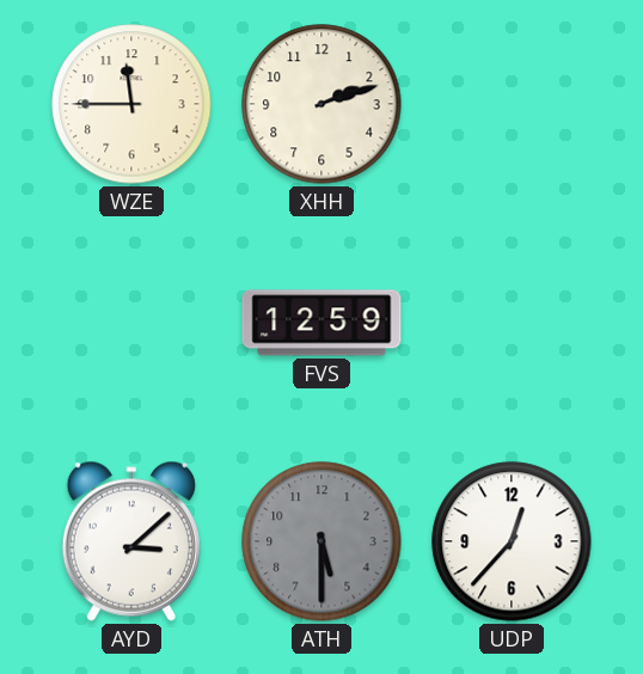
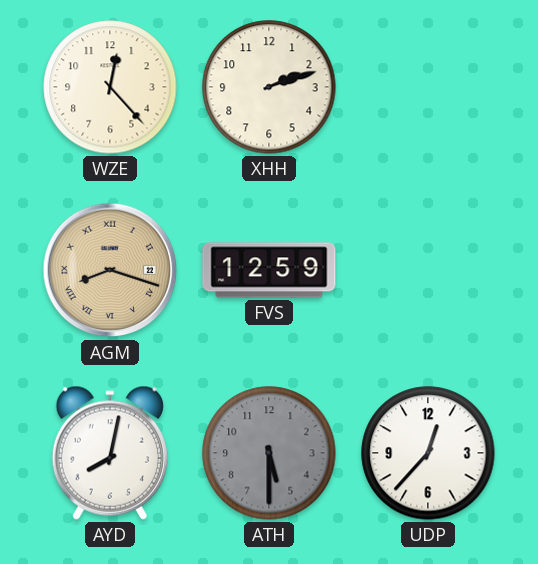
WZE: 11:45 -> 12:23
AGM: none -> 8:18
AYD: 3:08 -> 8:02
